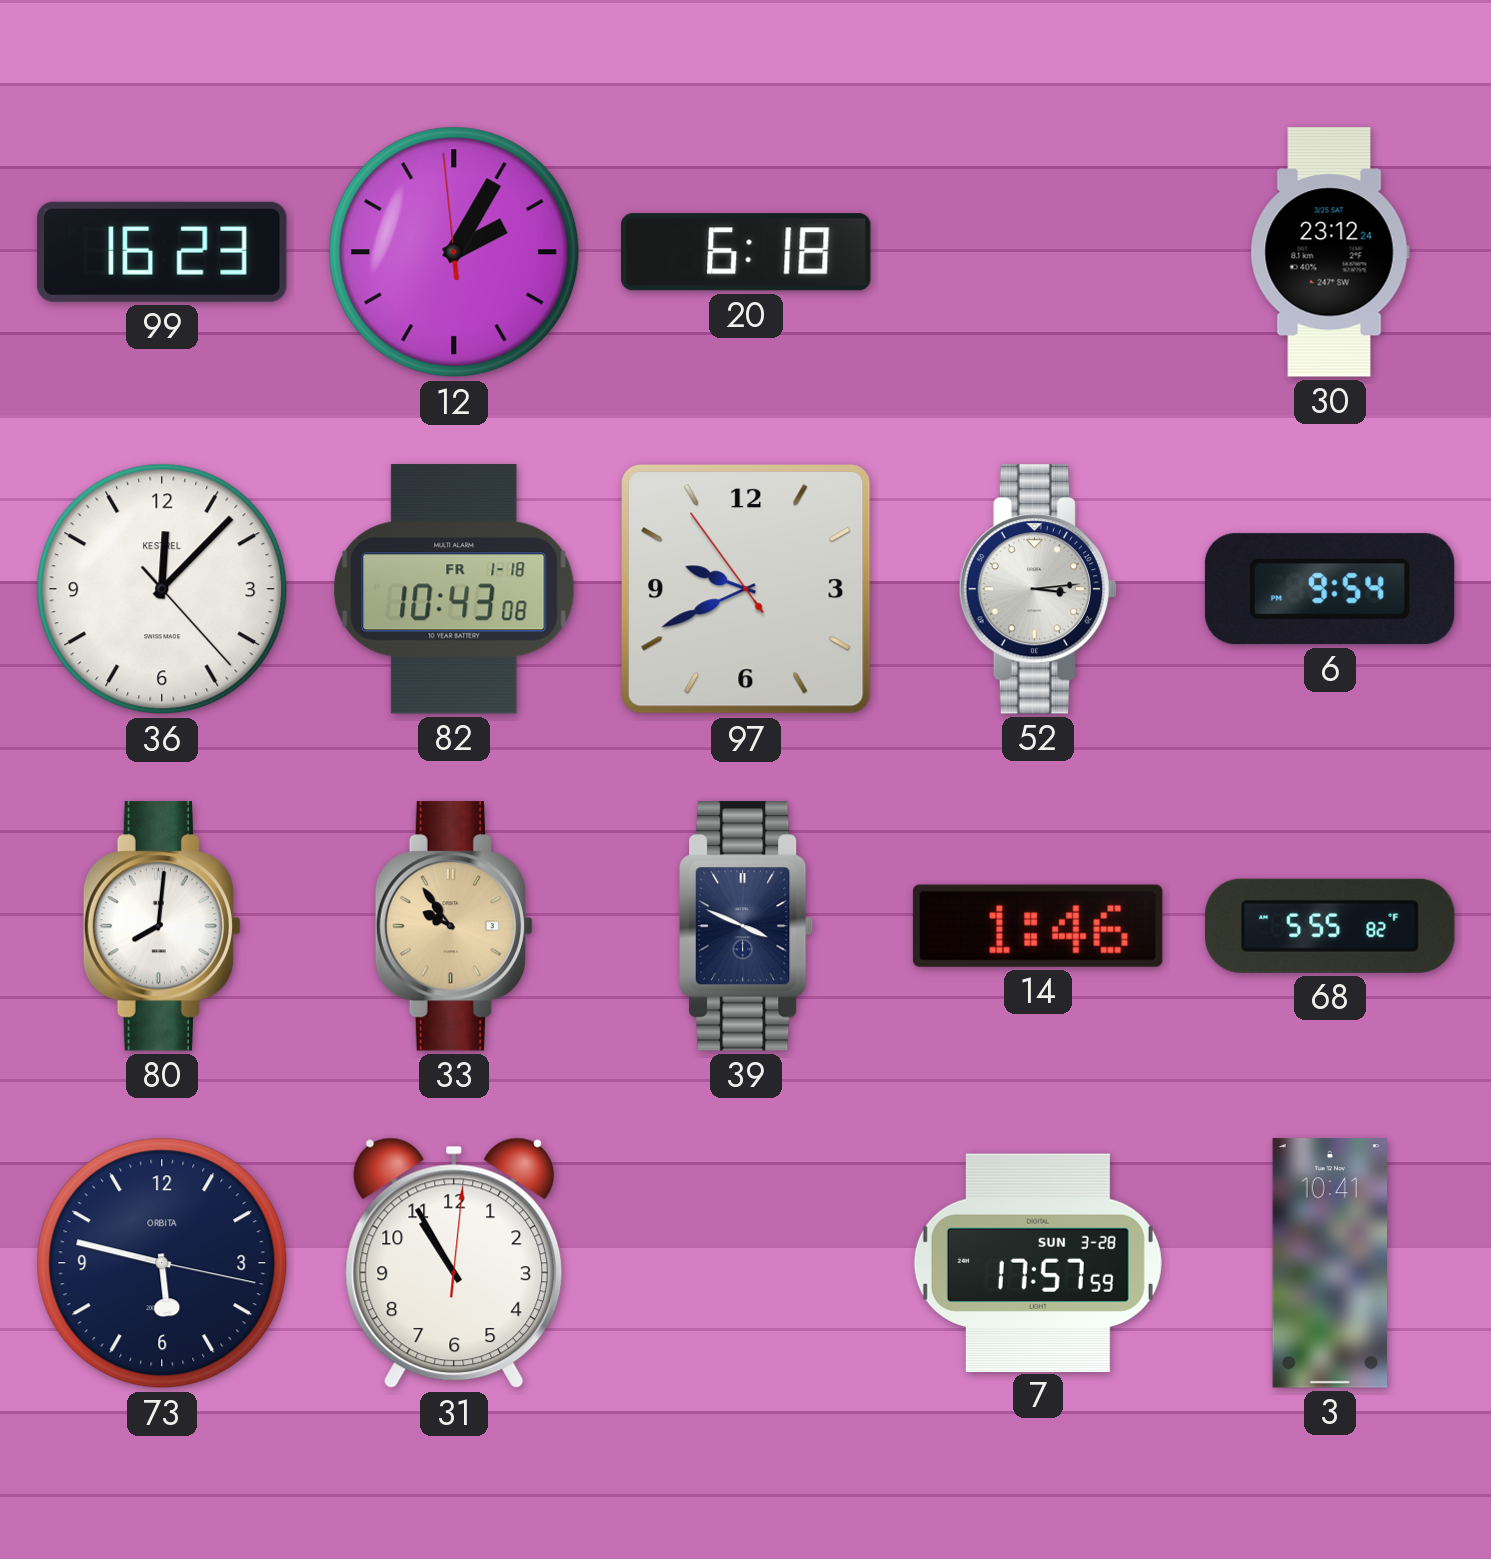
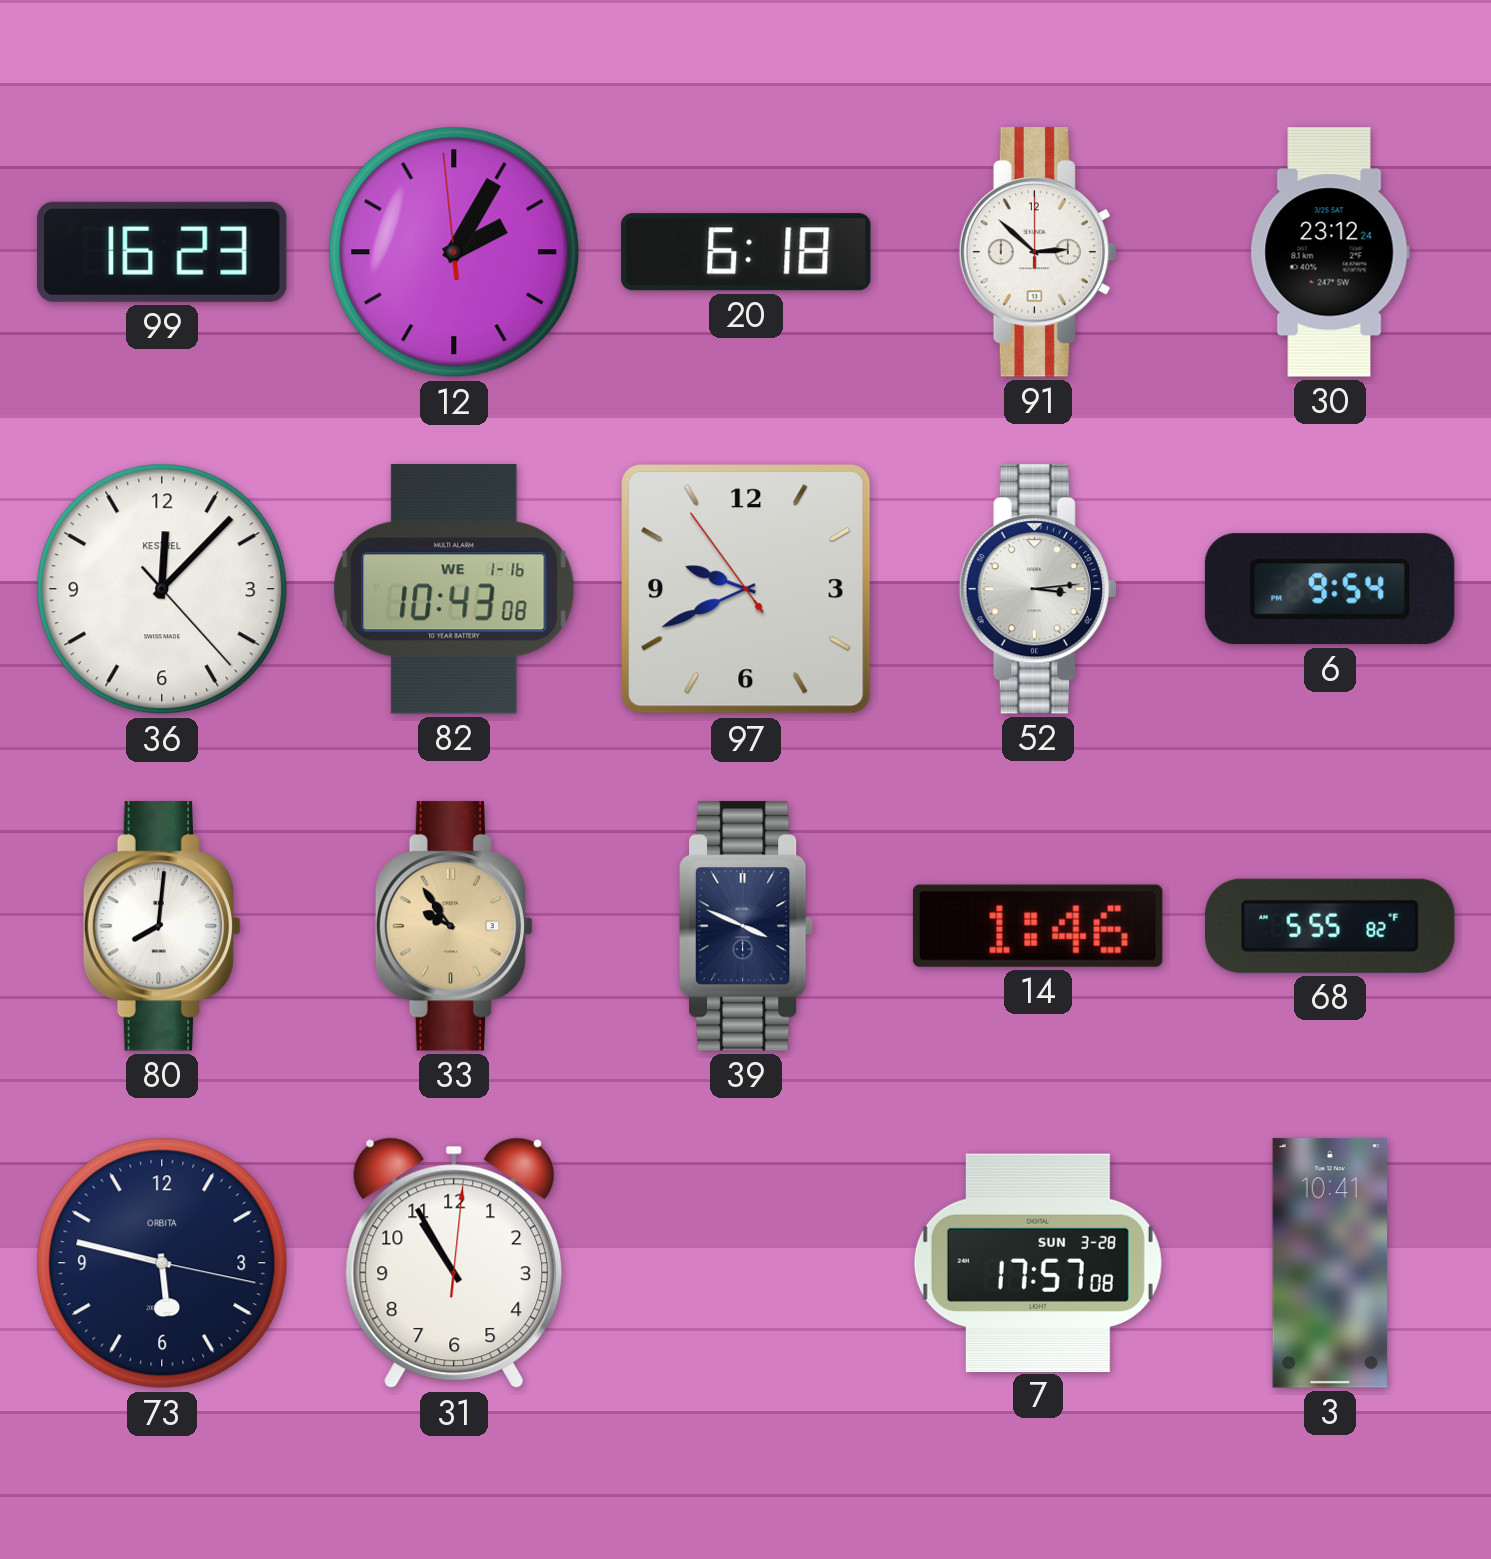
91: none -> 2:52
82 date: FR 1-18 -> WE 1-16
7: 17:57:59 -> 17:57:08
